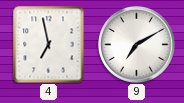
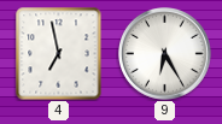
9: 7:10 -> 6:25
